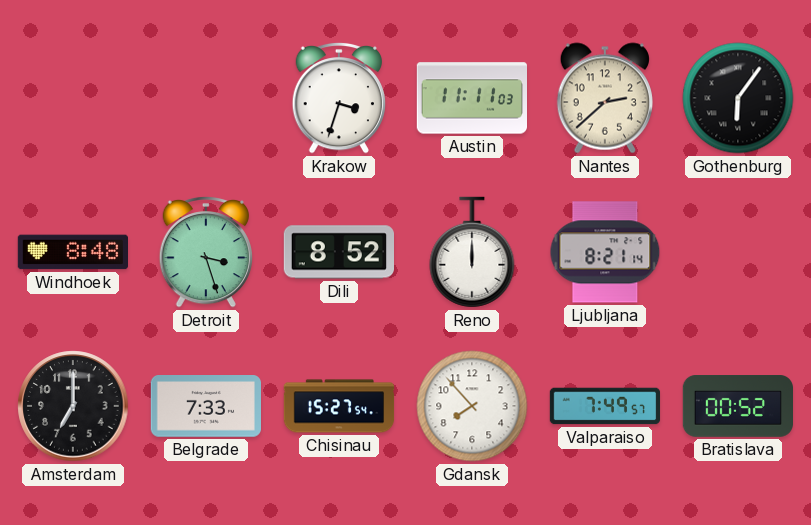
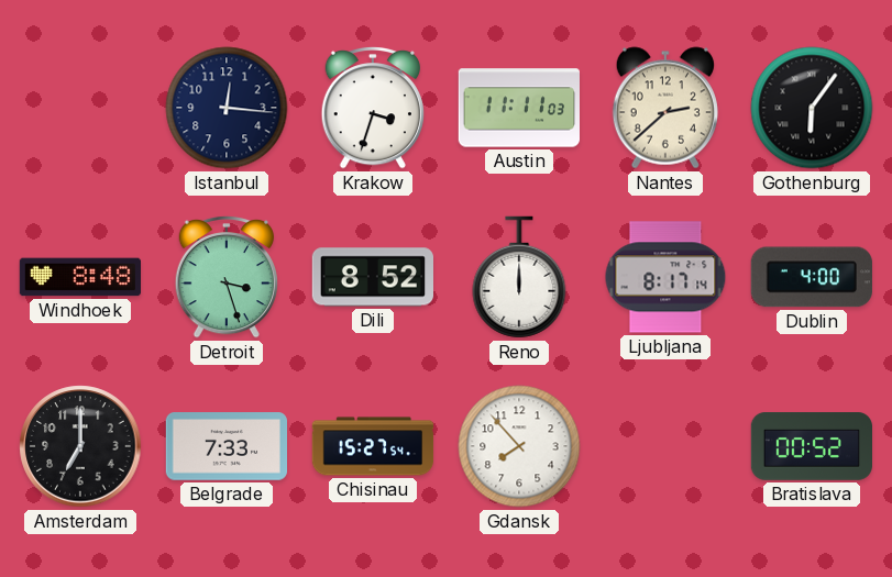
Istanbul: none -> 12:16
Ljubljana: 8:21 -> 8:17
Dublin: none -> 4:00
Valparaiso: 7:49 -> none
